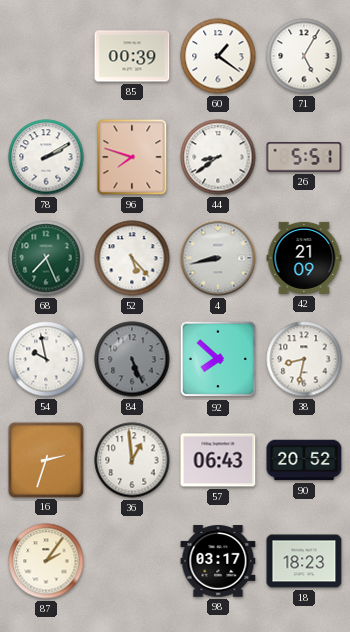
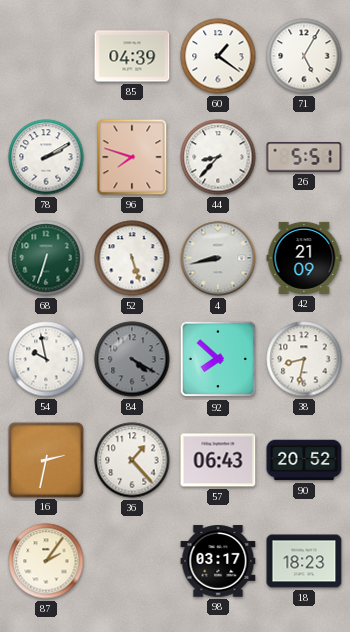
85: 00:39 -> 04:39
44: 8:39 -> 8:37
68: 7:26 -> 6:33
52: 5:23 -> 5:27
84: 5:26 -> 4:20
16: 2:33 -> 2:32
36: 12:59 -> 1:23
